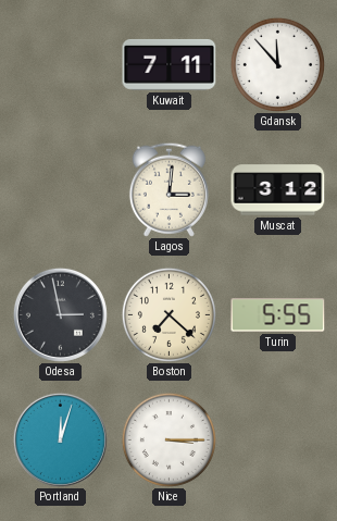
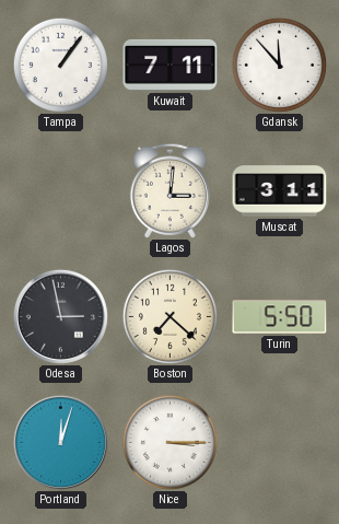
Tampa: none -> 1:06
Muscat: 3:12 -> 3:11
Turin: 5:55 -> 5:50
